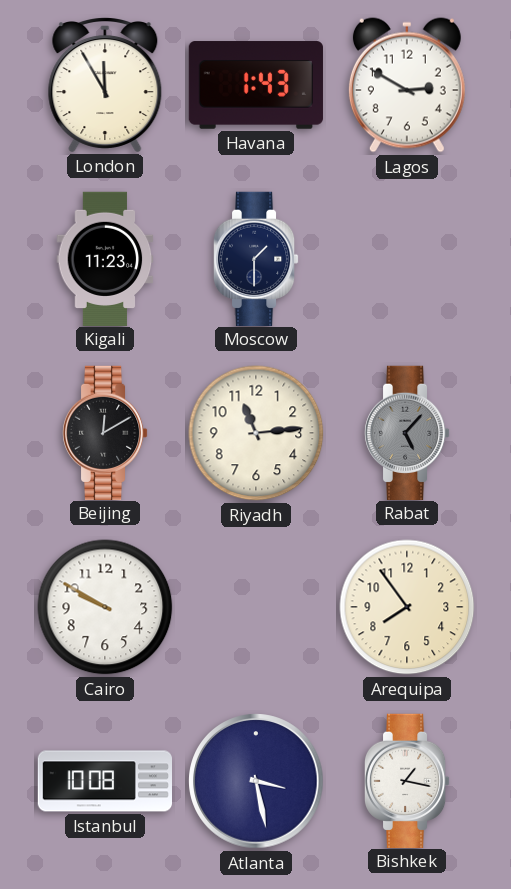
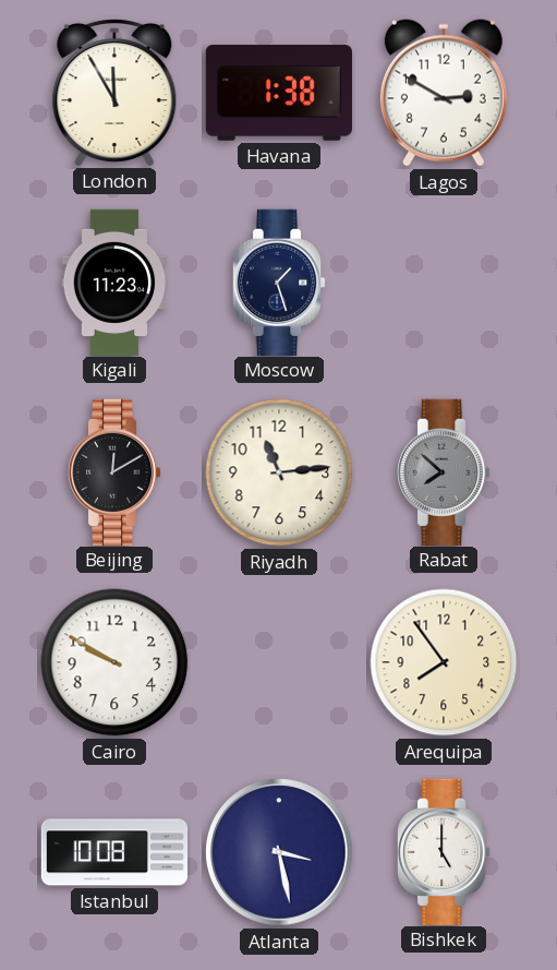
Havana: 1:43 -> 1:38
Moscow: 1:30 -> 1:27
Rabat: 5:07 -> 7:52
Bishkek: 1:17 -> 5:00
